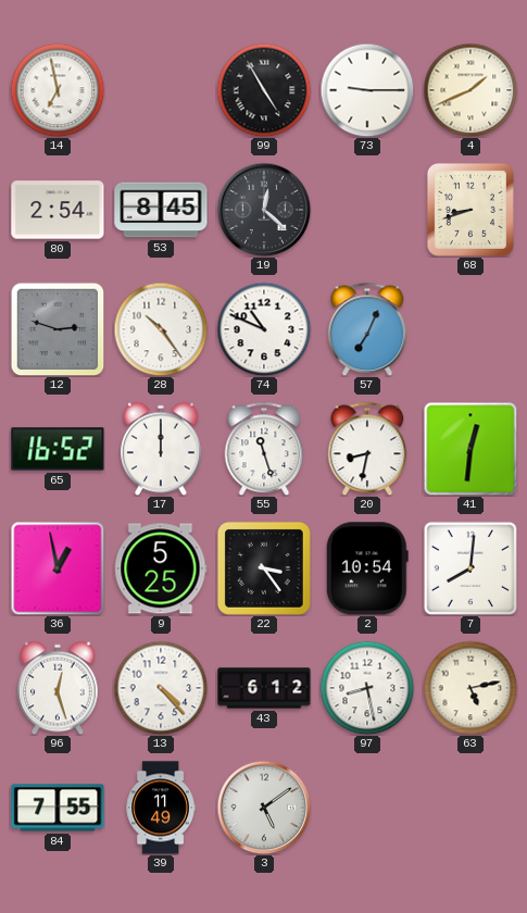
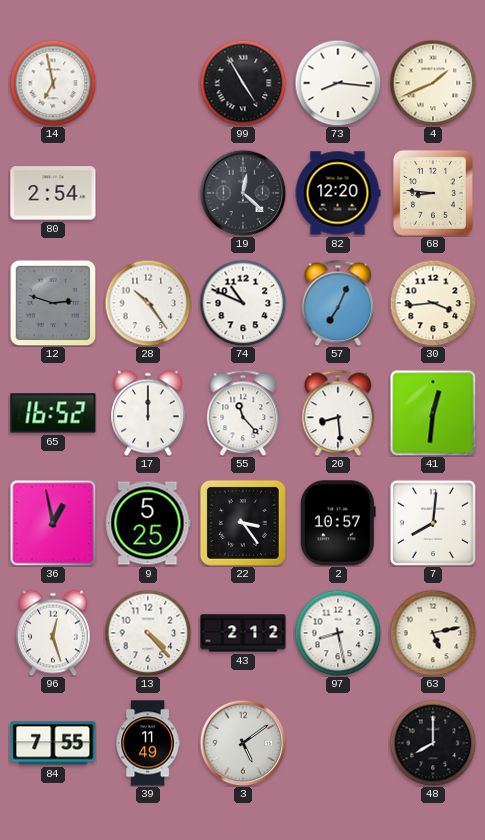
73: 9:15 -> 8:16
53: 8:45 -> none
82: none -> 12:20
68: 8:42 -> 8:46
30: none -> 3:44
55: 11:27 -> 11:23
20: 8:32 -> 8:29
2: 10:54 -> 10:57
43: 6:12 -> 2:12
48: none -> 8:00
